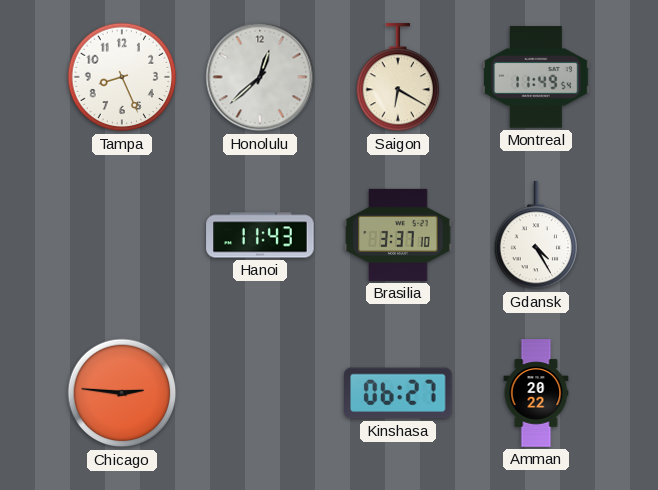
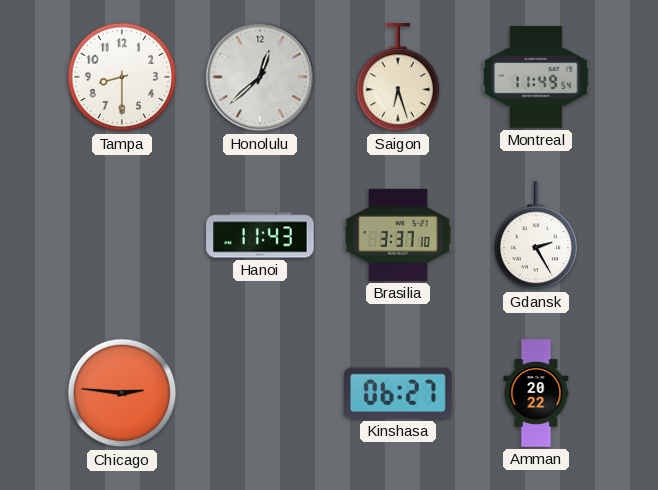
Tampa: 8:26 -> 8:30
Saigon: 6:20 -> 6:27
Gdansk: 4:25 -> 2:25
